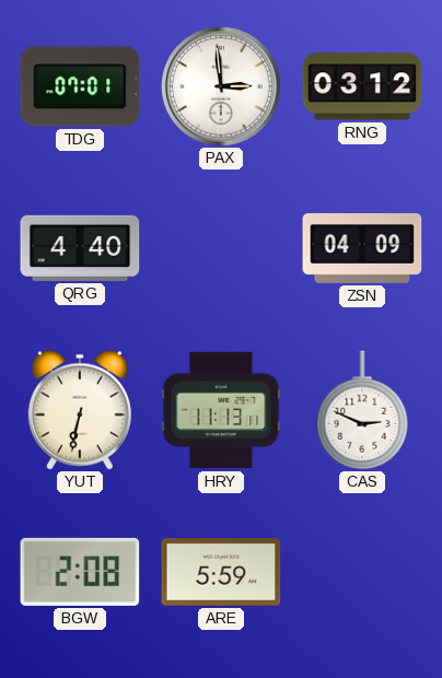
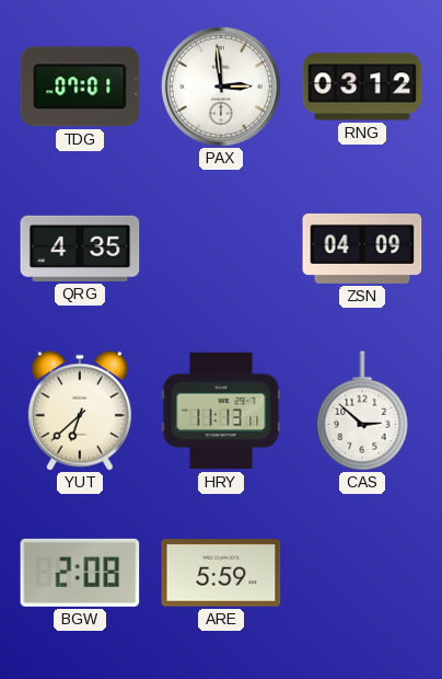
QRG: 4:40 -> 4:35
YUT: 6:32 -> 6:38
CAS: 2:49 -> 2:52
